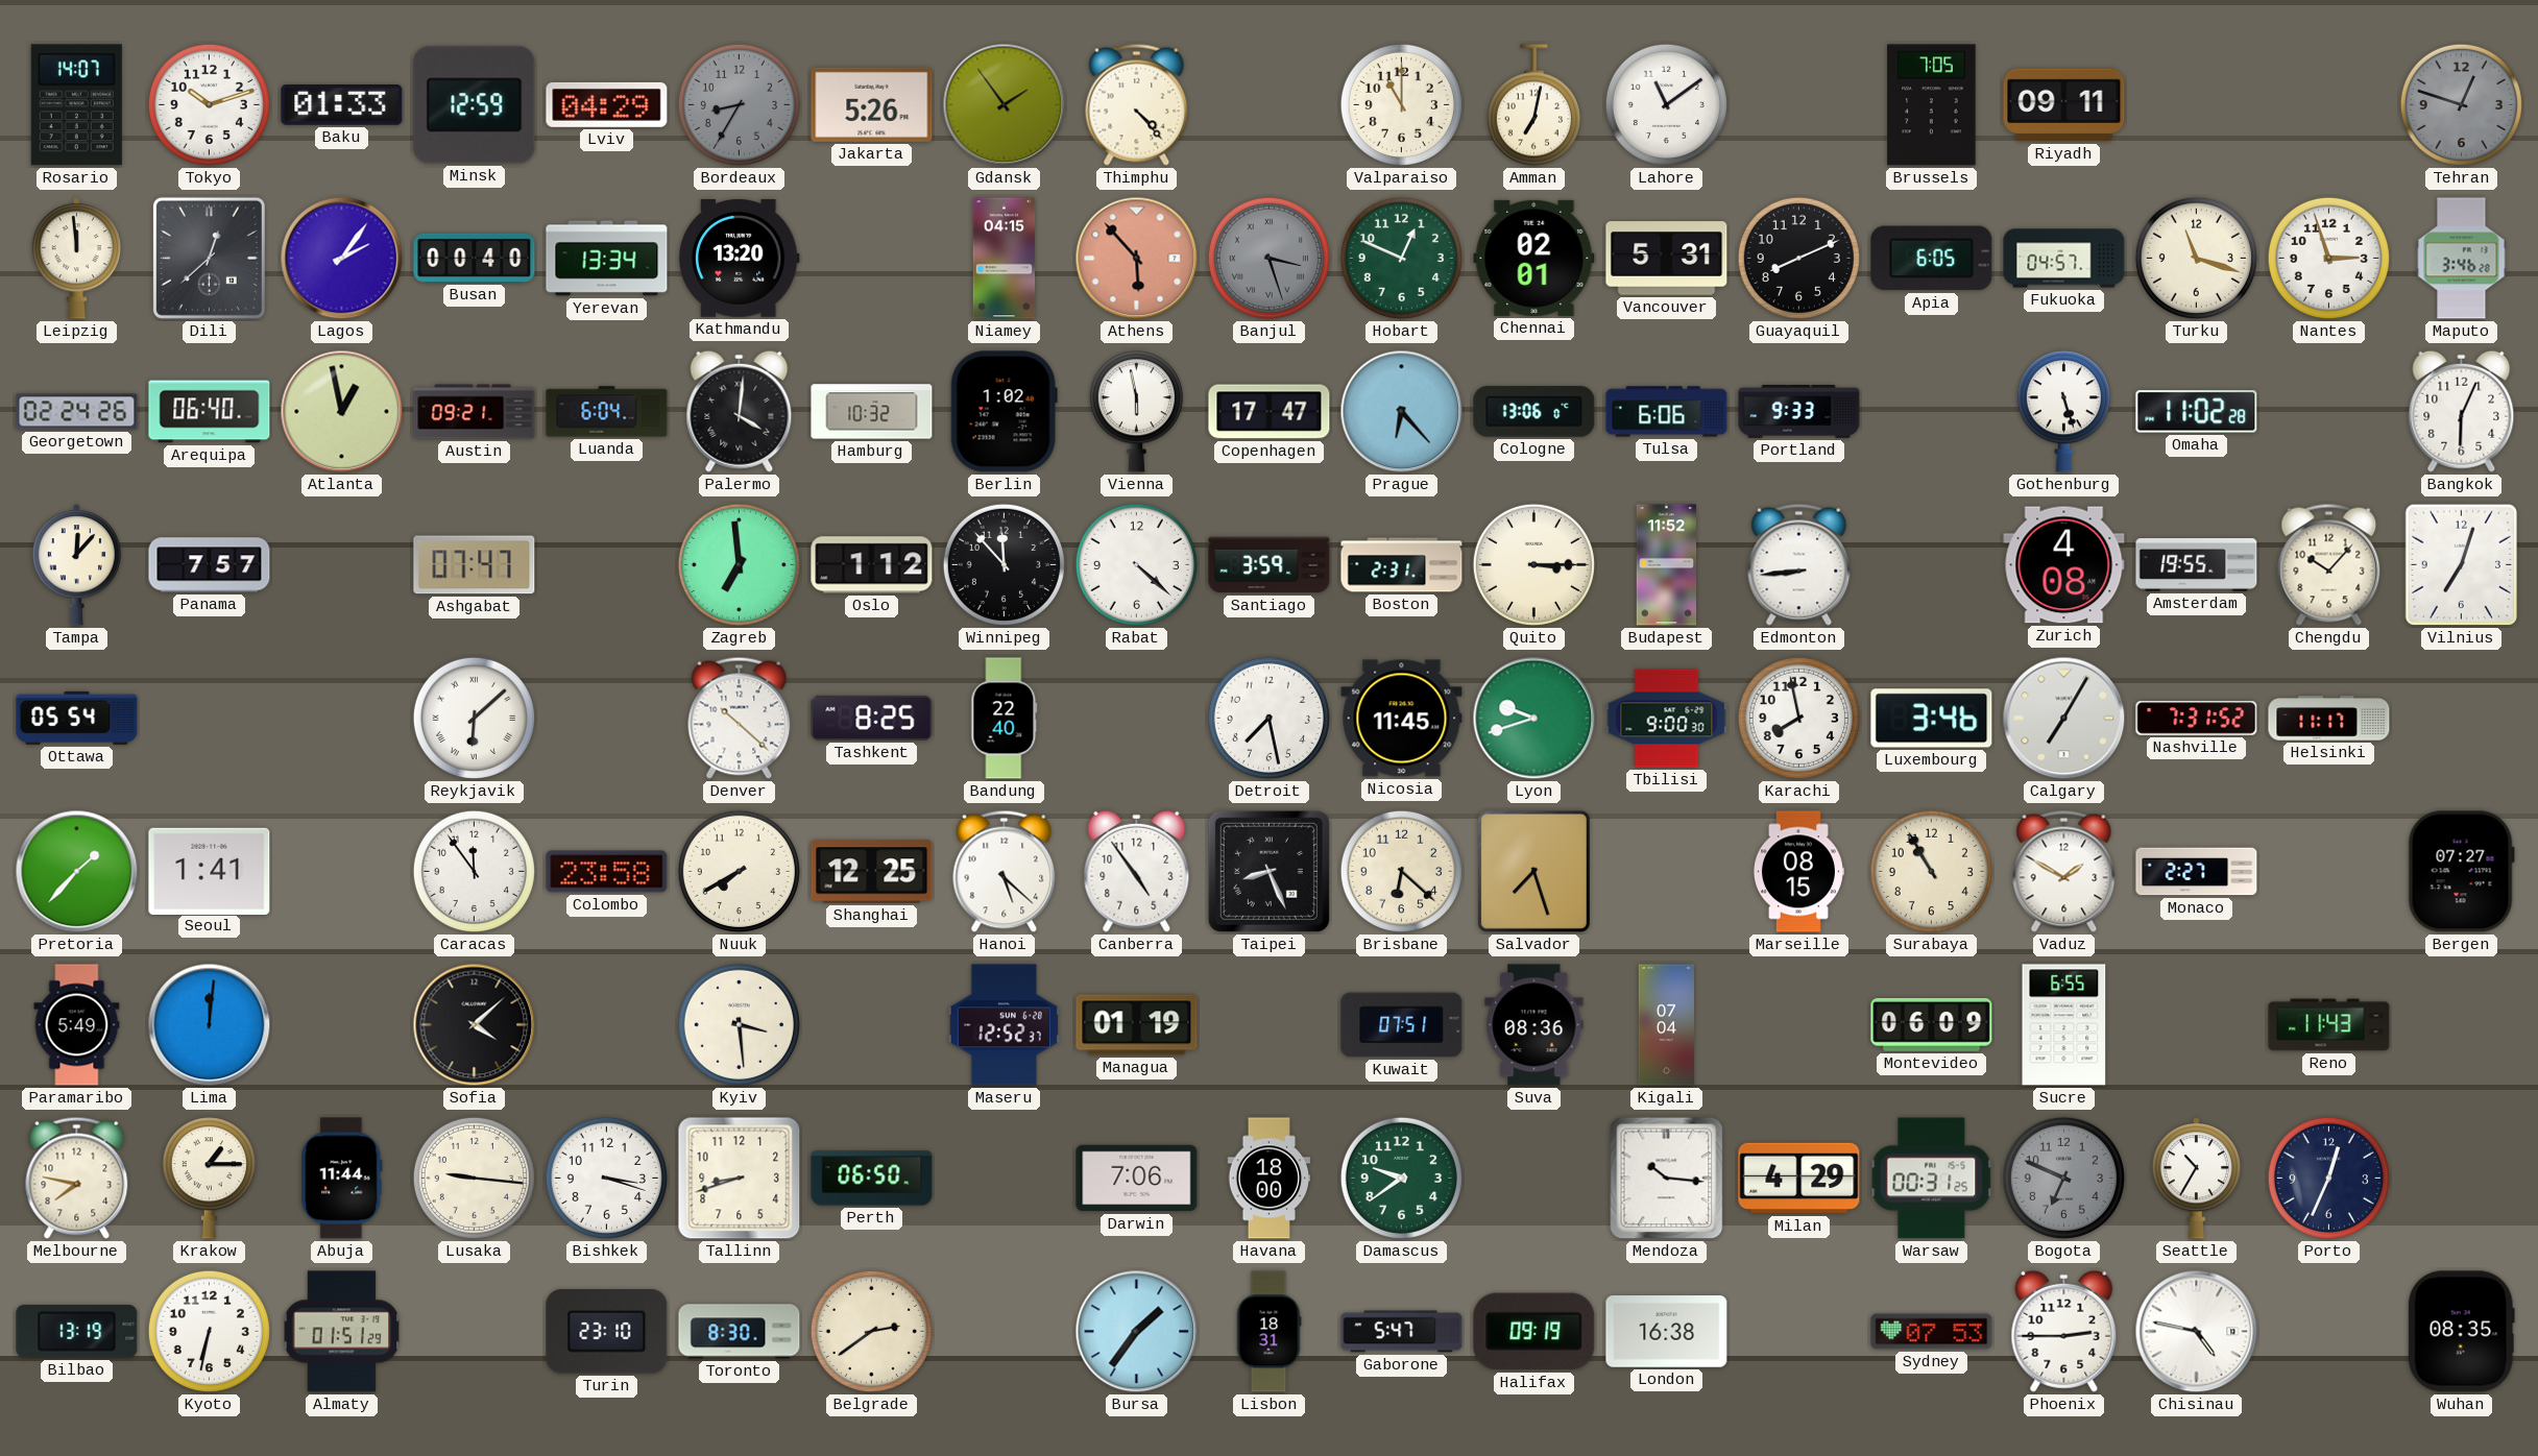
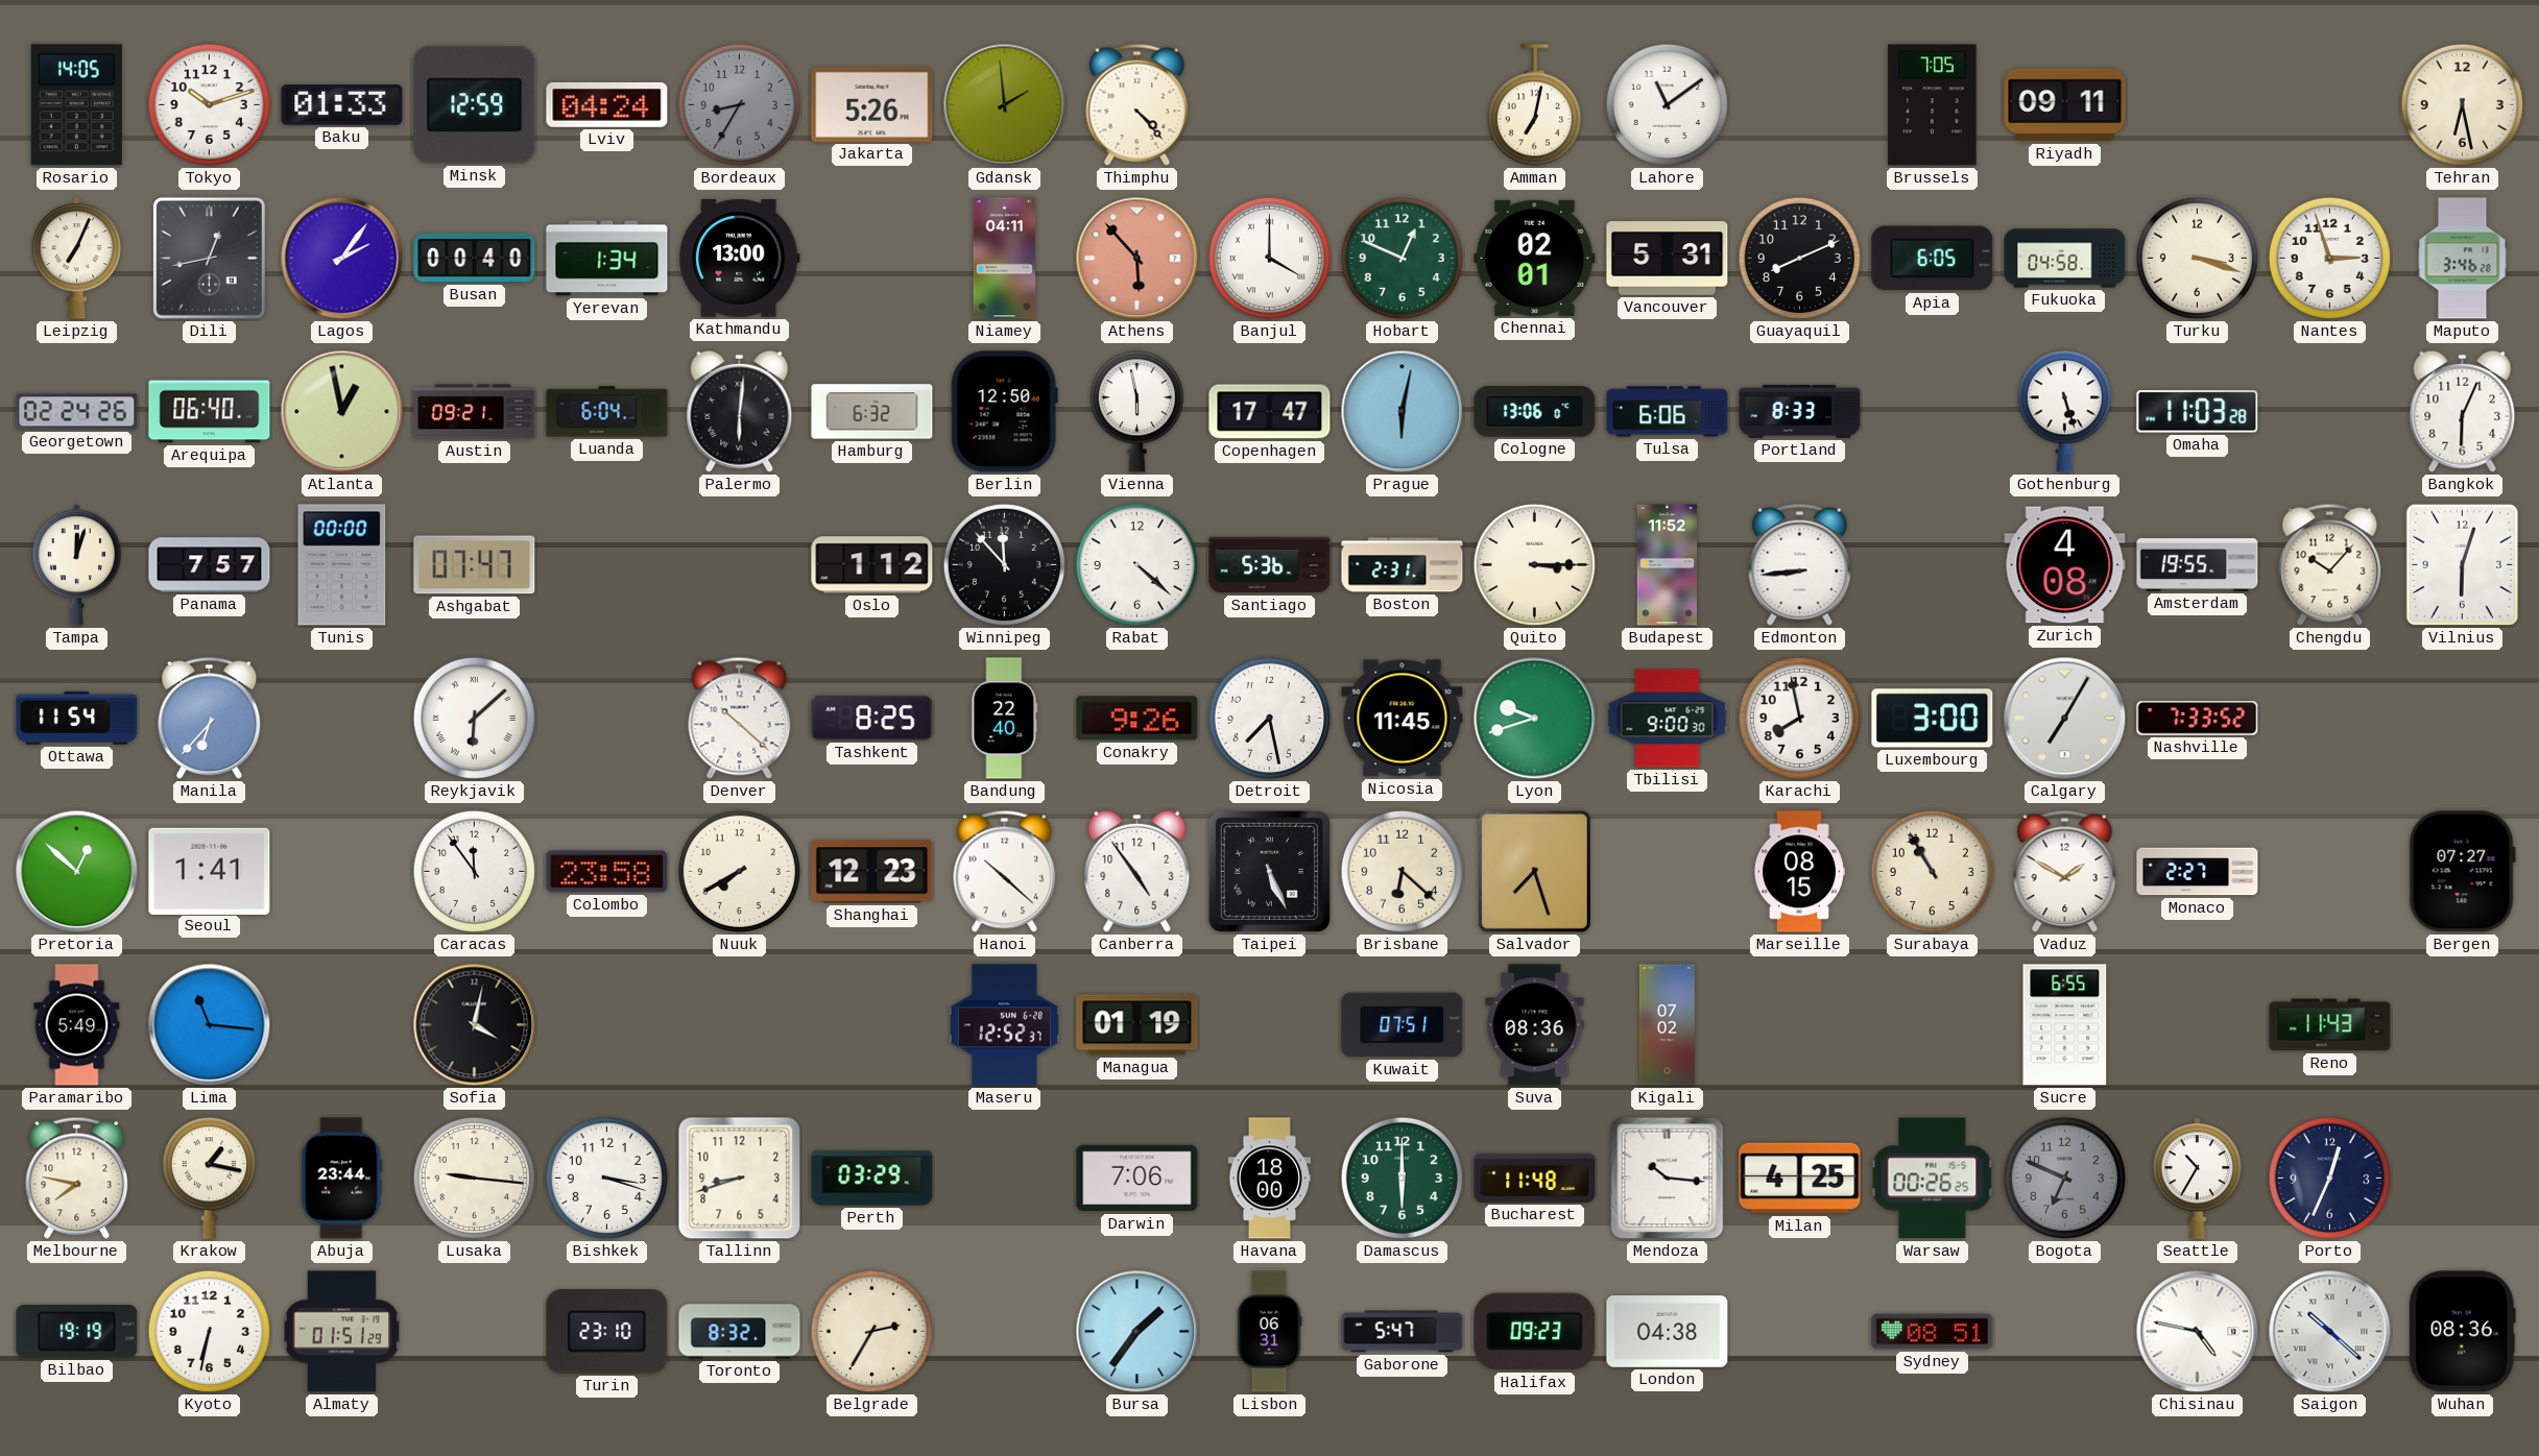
Rosario: 14:07 -> 14:05
Lviv: 04:29 -> 04:24
Gdansk: 1:54 -> 1:59
Valparaiso: 11:00 -> none
Tehran: 12:48 -> 6:28
Tehran dial: grey -> cream
Leipzig: 11:59 -> 7:04
Dili: 12:38 -> 12:43
Yerevan: 13:34 -> 1:34
Kathmandu: 13:20 -> 13:00
Niamey: 04:15 -> 04:11
Banjul: 3:27 -> 4:00
Banjul dial: grey -> white
Fukuoka: 04:57 -> 04:58
Turku: 11:18 -> 3:18
Palermo: 4:01 -> 6:01
Hamburg: 10:32 -> 6:32
Berlin: 1:02 -> 12:50
Prague: 6:23 -> 6:02
Portland: 9:33 -> 8:33
Omaha: 11:02 -> 11:03
Tampa: 12:07 -> 12:03
Tunis: none -> 00:00
Zagreb: 6:59 -> none
Santiago: 3:59 -> 5:36
Vilnius: 7:03 -> 6:03
Ottawa: 05:54 -> 11:54
Manila: none -> 6:37
Conakry: none -> 9:26
Luxembourg: 3:46 -> 3:00
Nashville: 7:31 -> 7:33
Helsinki: 11:17 -> none
Pretoria: 1:37 -> 12:52
Shanghai: 12:25 -> 12:23
Hanoi: 5:22 -> 10:22
Taipei: 8:26 -> 5:26
Lima: 12:01 -> 11:16
Sofia: 4:08 -> 4:02
Kyiv: 3:29 -> none
Kigali: 07:04 -> 07:02
Montevideo: 06:09 -> none
Krakow: 1:15 -> 1:17
Abuja: 11:44 -> 23:44
Perth: 06:50 -> 03:29
Damascus: 9:39 -> 6:00
Bucharest: none -> 11:48
Milan: 4:29 -> 4:25
Warsaw: 00:31 -> 00:26
Bilbao: 13:19 -> 19:19
Toronto: 8:30 -> 8:32
Belgrade: 2:39 -> 2:35
Lisbon: 18:31 -> 06:31
Halifax: 09:19 -> 09:23
London: 16:38 -> 04:38
Sydney: 07:53 -> 08:51
Phoenix: 2:45 -> none
Saigon: none -> 10:22
Wuhan: 08:35 -> 08:36
